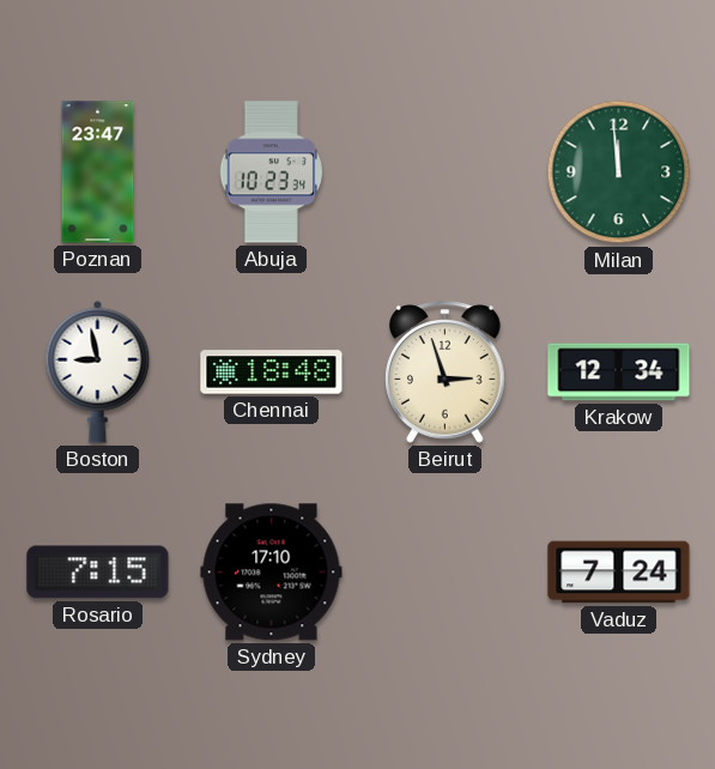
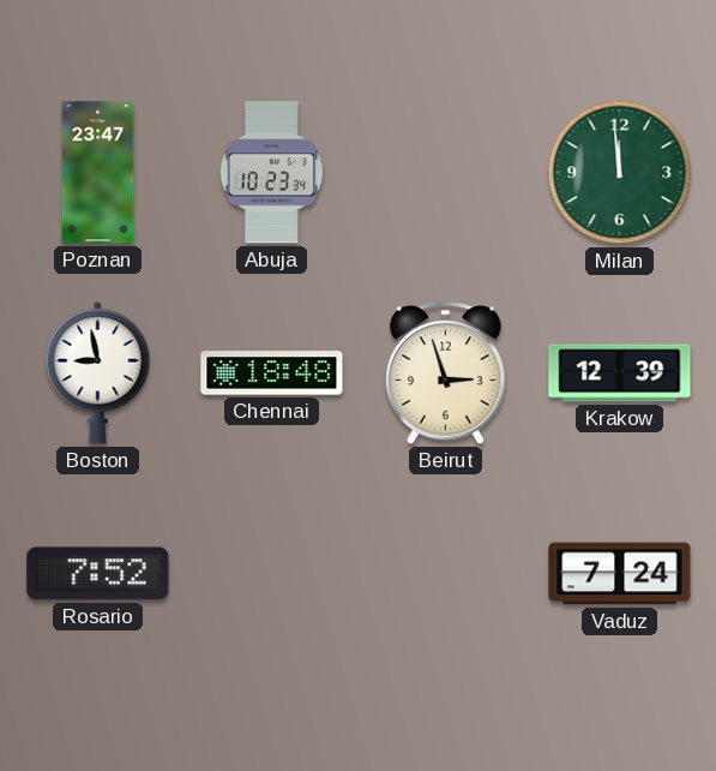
Krakow: 12:34 -> 12:39
Rosario: 7:15 -> 7:52
Sydney: 17:10 -> none
